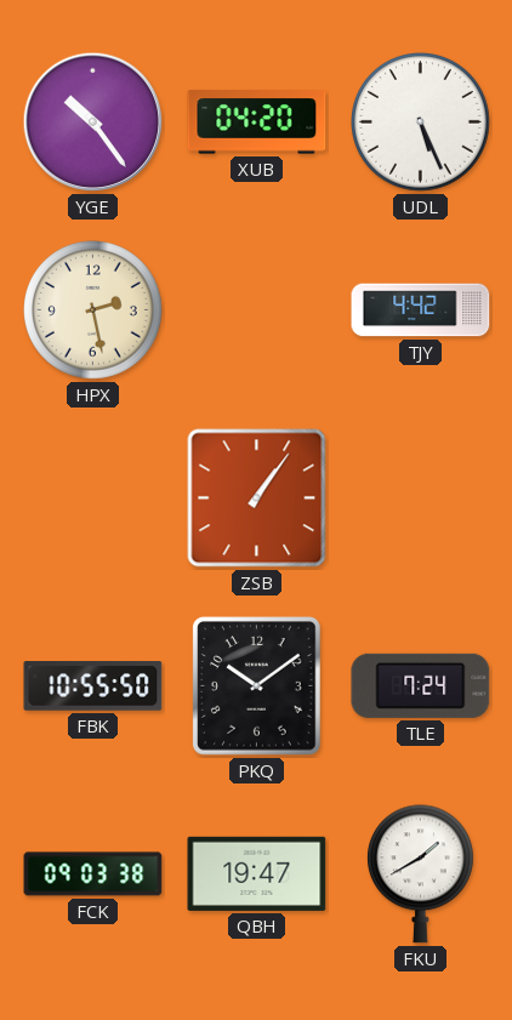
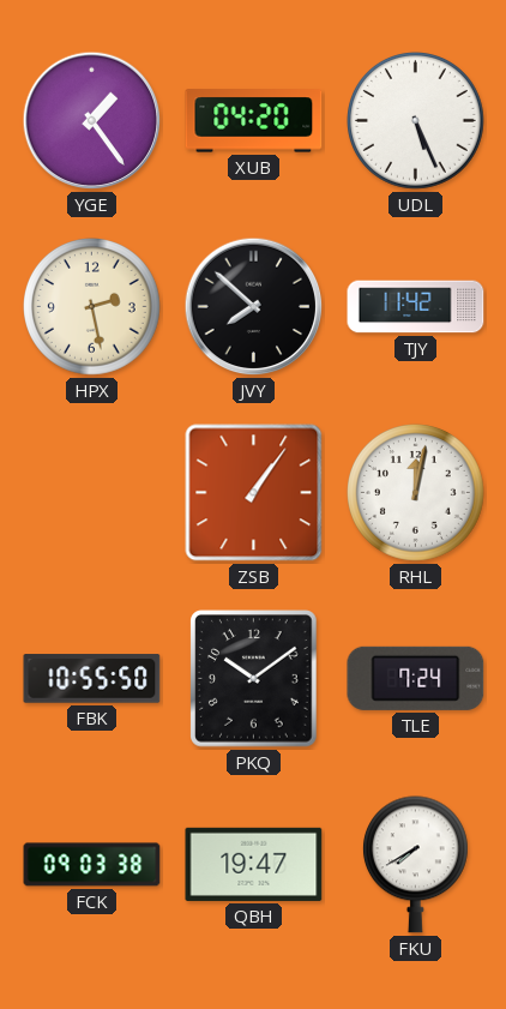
YGE: 10:24 -> 1:24
JVY: none -> 7:52
TJY: 4:42 -> 11:42
RHL: none -> 12:02
FKU: 1:40 -> 7:40
